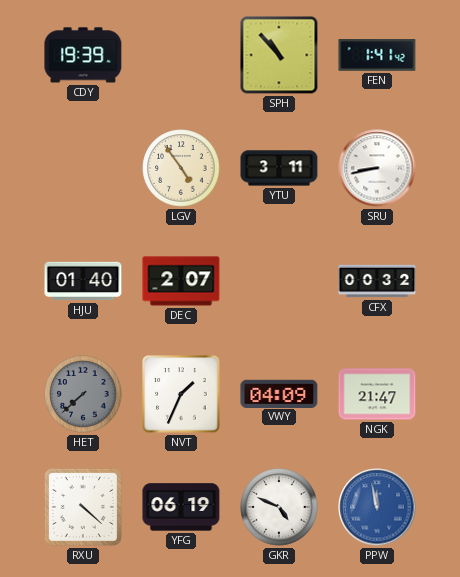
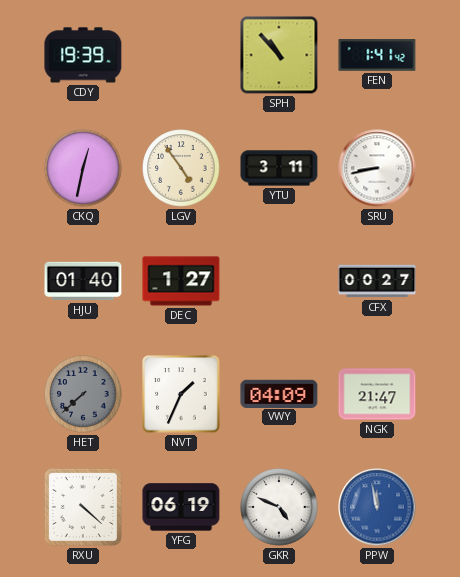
CKQ: none -> 12:32
DEC: 2:07 -> 1:27
CFX: 00:32 -> 00:27
